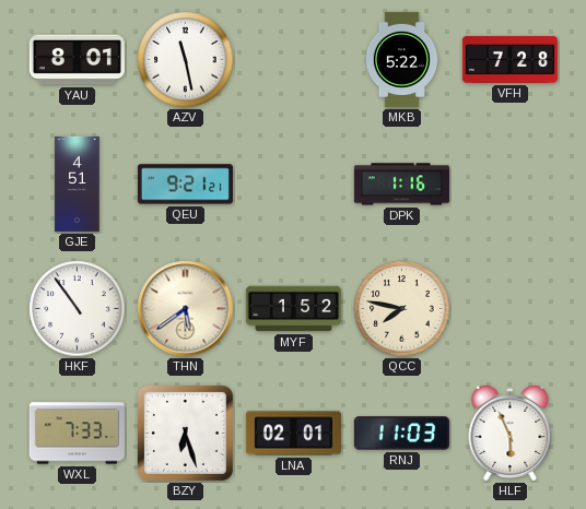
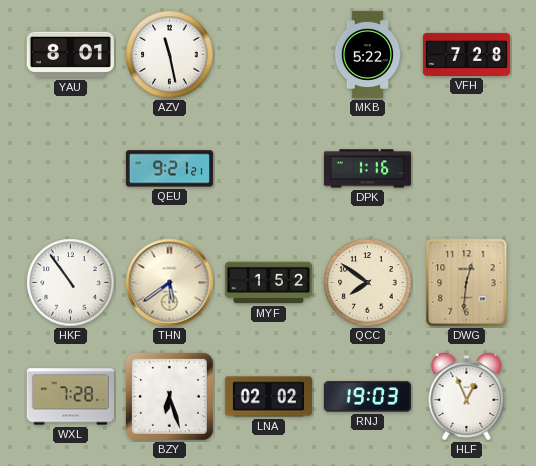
GJE: 4:51 -> none
QCC: 7:47 -> 7:51
DWG: none -> 12:31
WXL: 7:33 -> 7:28
LNA: 02:01 -> 02:02
RNJ: 11:03 -> 19:03
HLF: 5:56 -> 12:56
